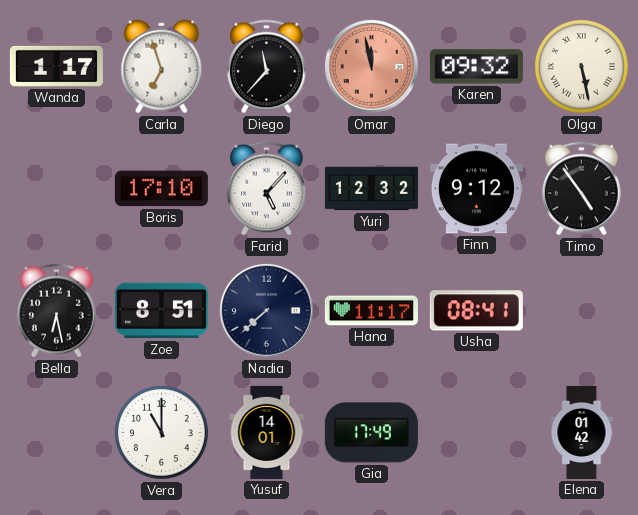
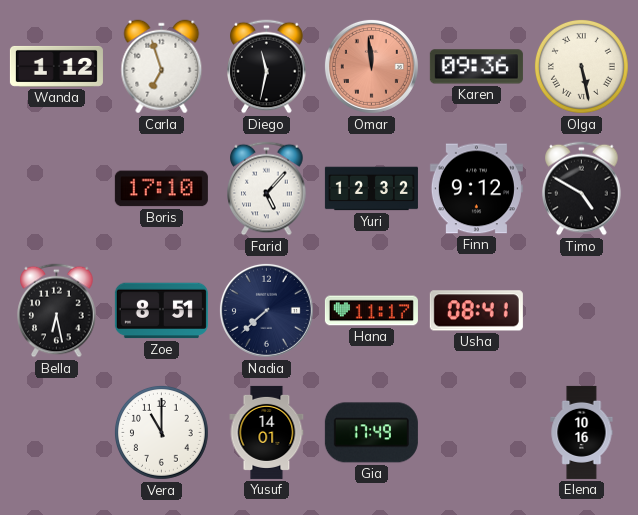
Wanda: 1:17 -> 1:12
Diego: 11:37 -> 11:32
Omar: 11:58 -> 11:59
Karen: 09:32 -> 09:36
Timo: 4:54 -> 4:50
Elena: 01:42 -> 10:16
